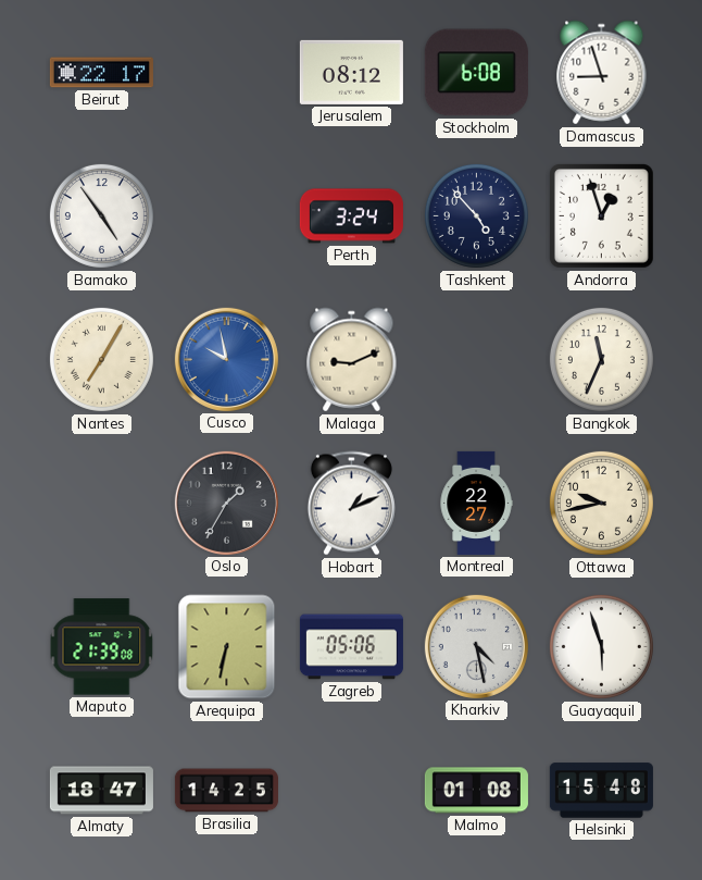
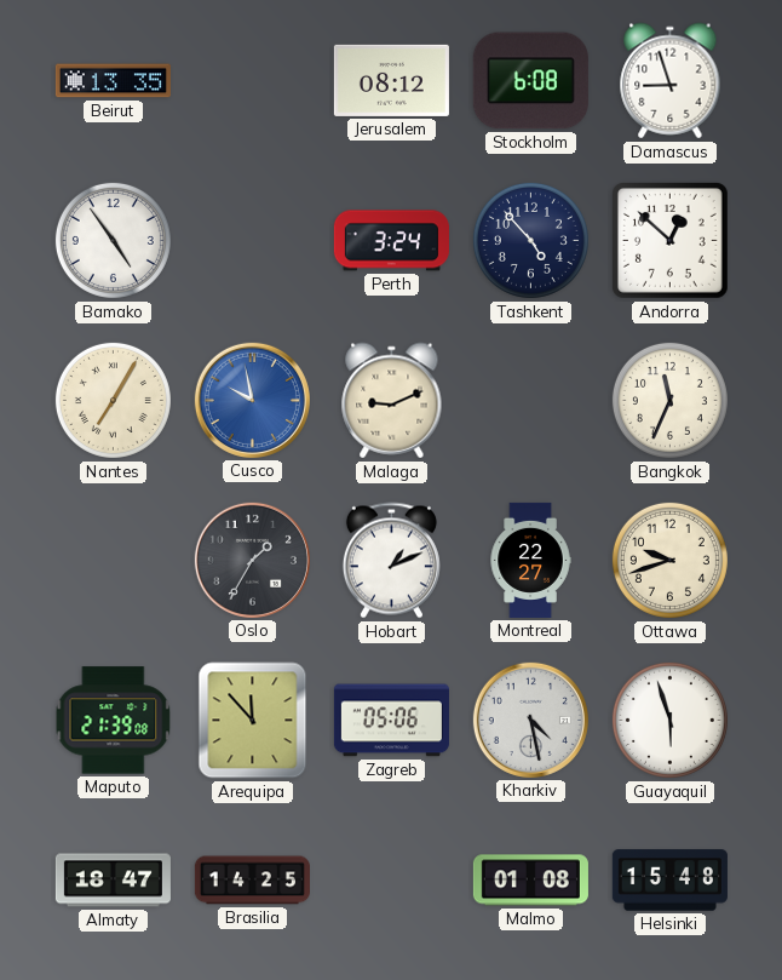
Beirut: 22:17 -> 13:35
Andorra: 12:57 -> 12:52
Ottawa: 9:43 -> 9:42
Arequipa: 6:32 -> 11:53
